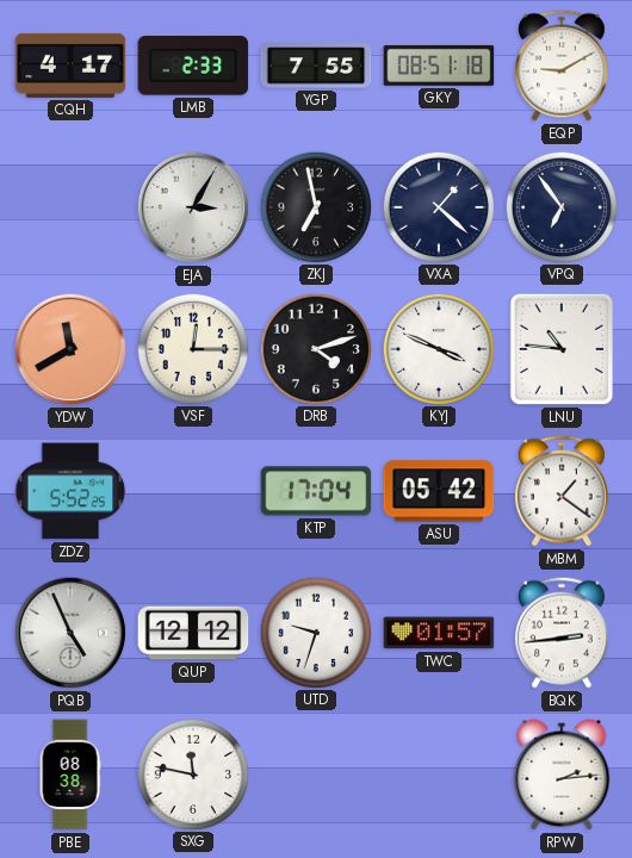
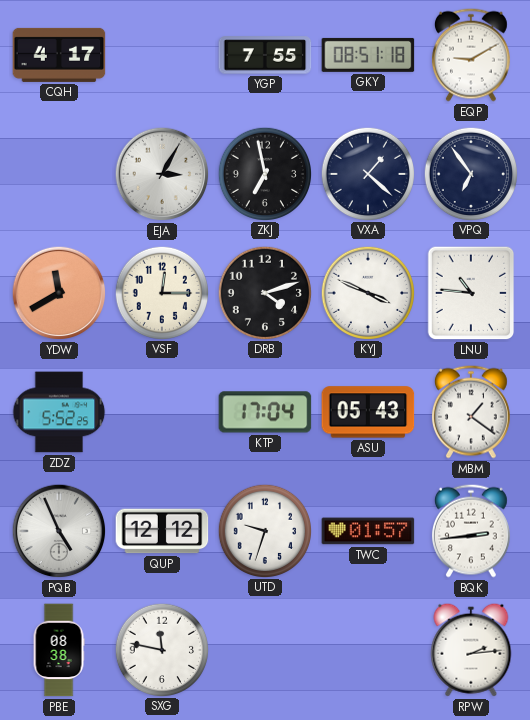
LMB: 2:33 -> none
ASU: 05:42 -> 05:43
